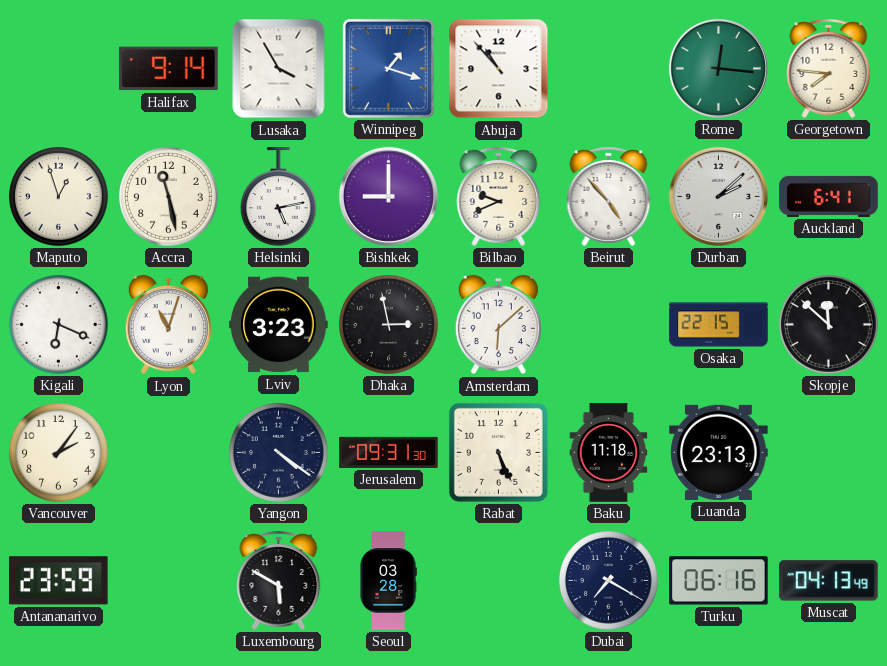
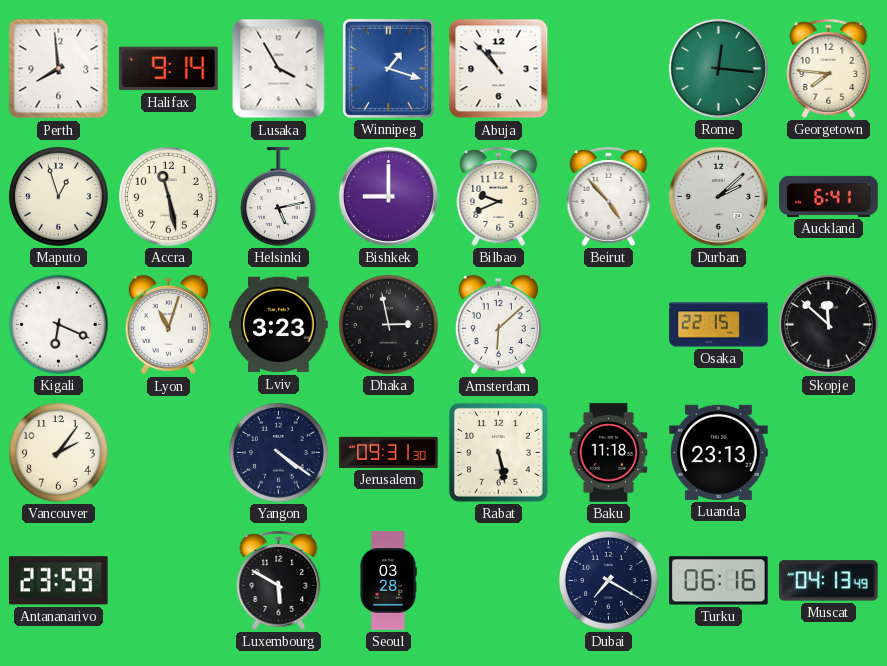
Perth: none -> 7:59
Rabat: 5:26 -> 5:28
